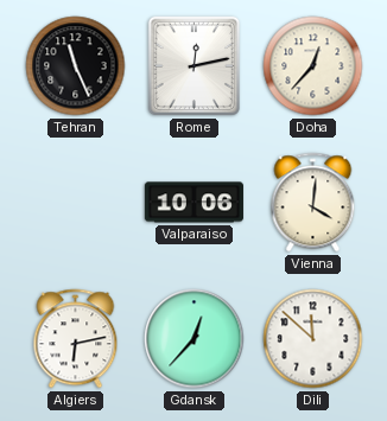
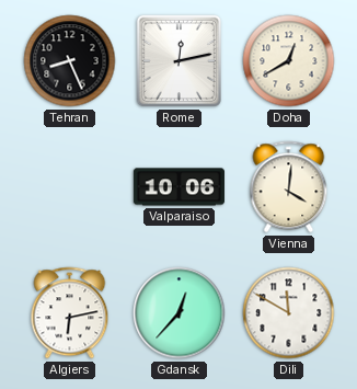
Tehran: 11:26 -> 8:26
Doha: 12:37 -> 12:40
Dili: 11:52 -> 11:50
